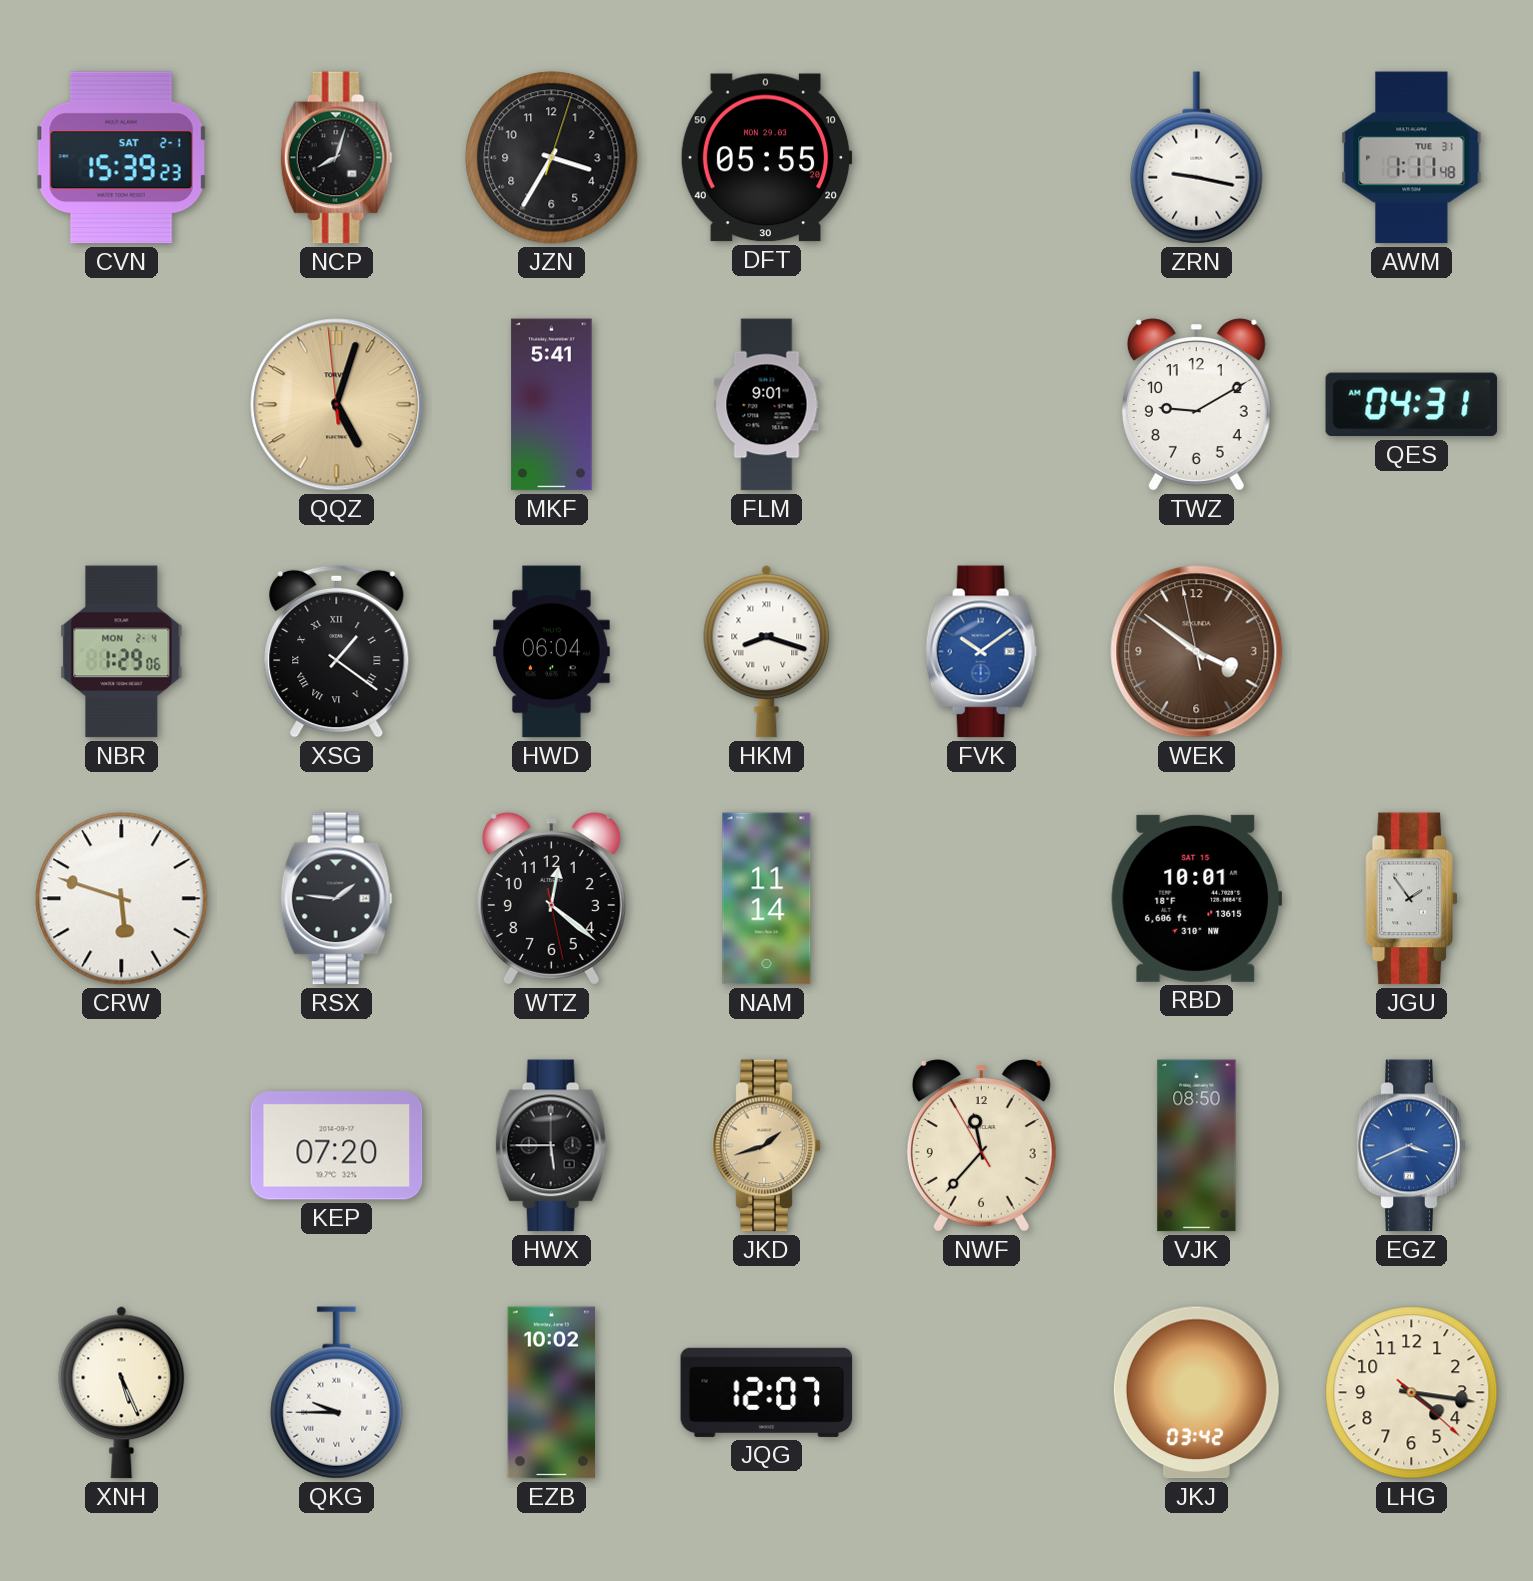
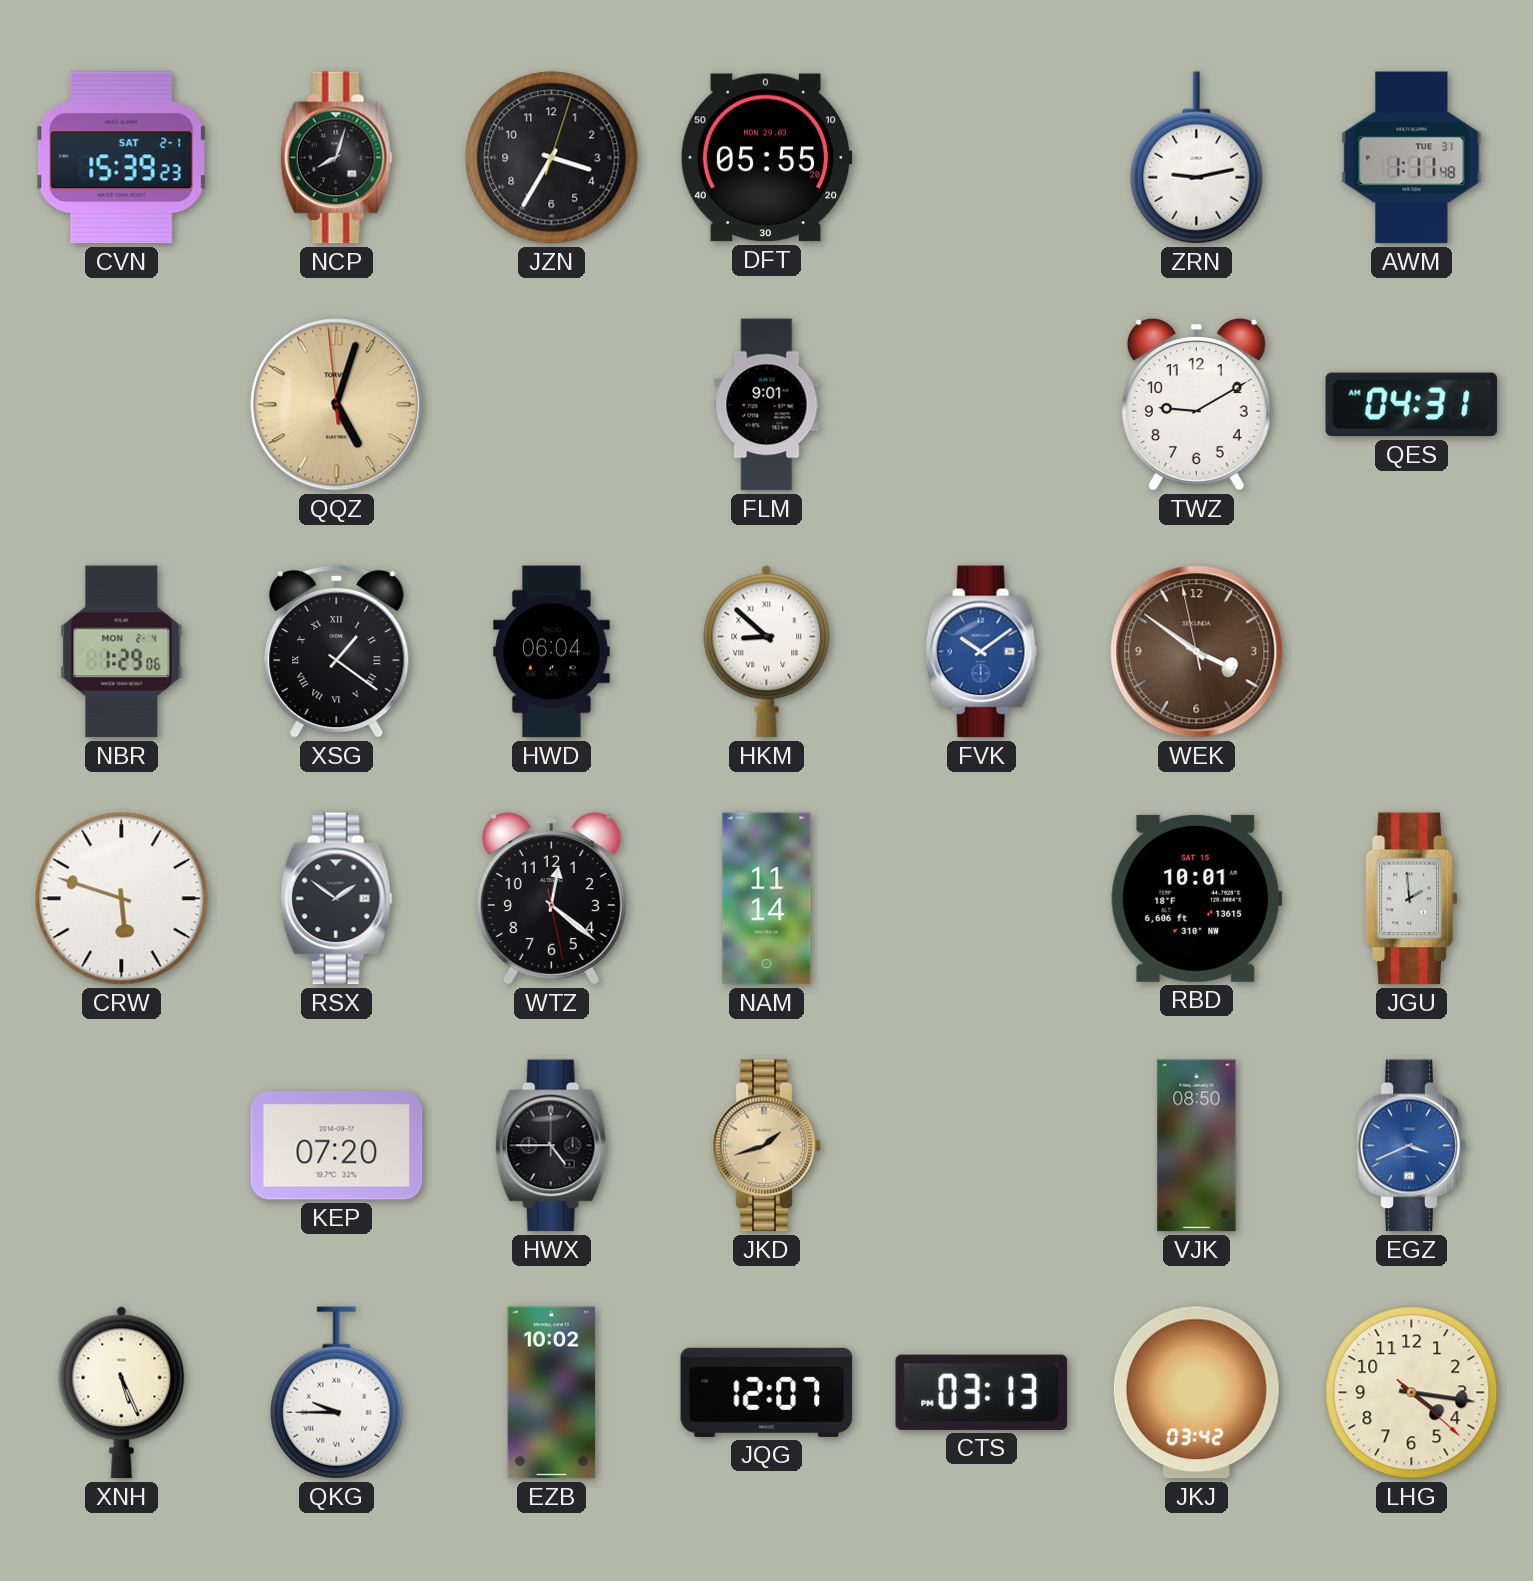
ZRN: 9:17 -> 9:13
MKF: 5:41 -> none
HKM: 8:18 -> 8:52
RSX: 1:46 -> 1:51
JGU: 1:54 -> 1:59
HWX: 5:45 -> 4:45
NWF: 11:36 -> none
CTS: none -> 03:13
